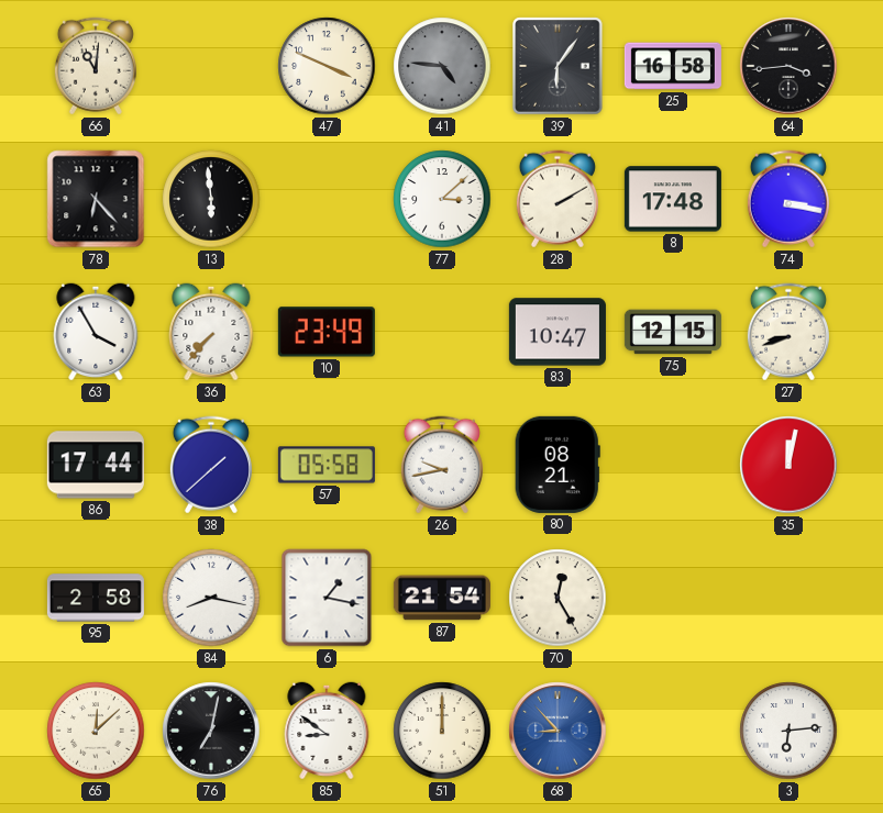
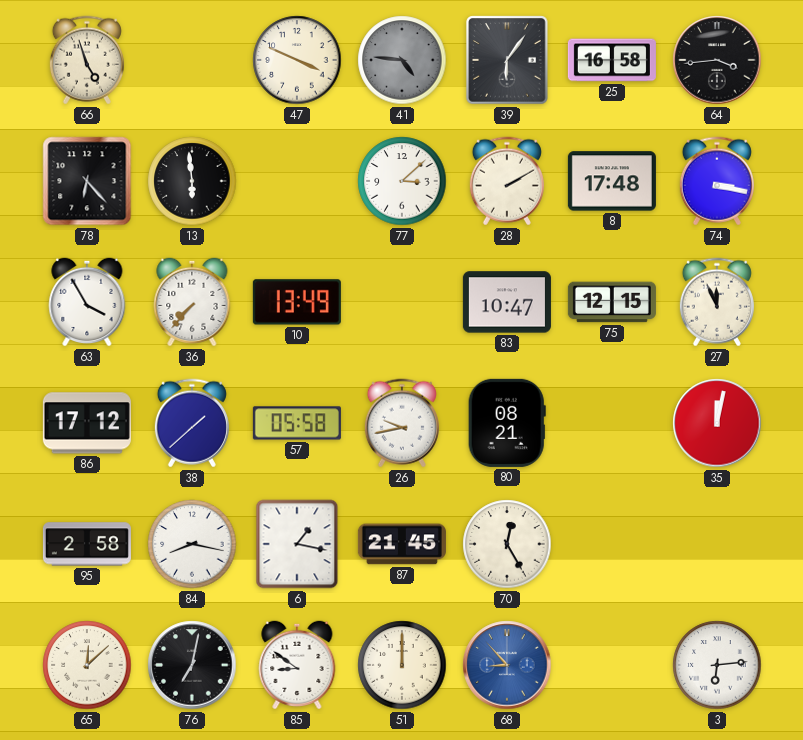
66: 11:01 -> 4:57
10: 23:49 -> 13:49
27: 8:42 -> 11:56
86: 17:44 -> 17:12
87: 21:54 -> 21:45
